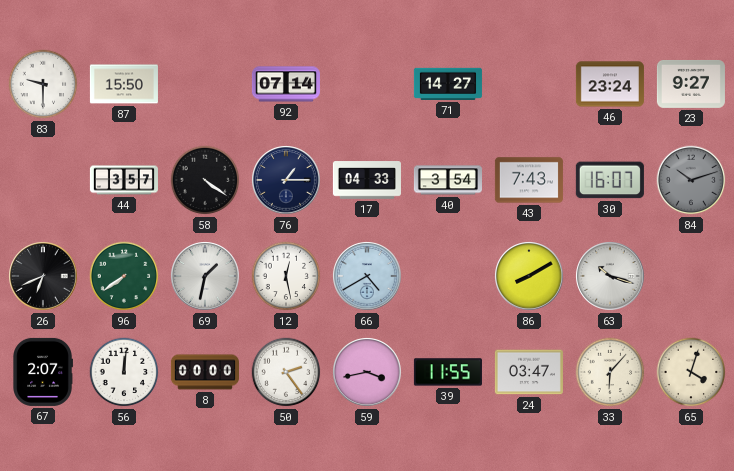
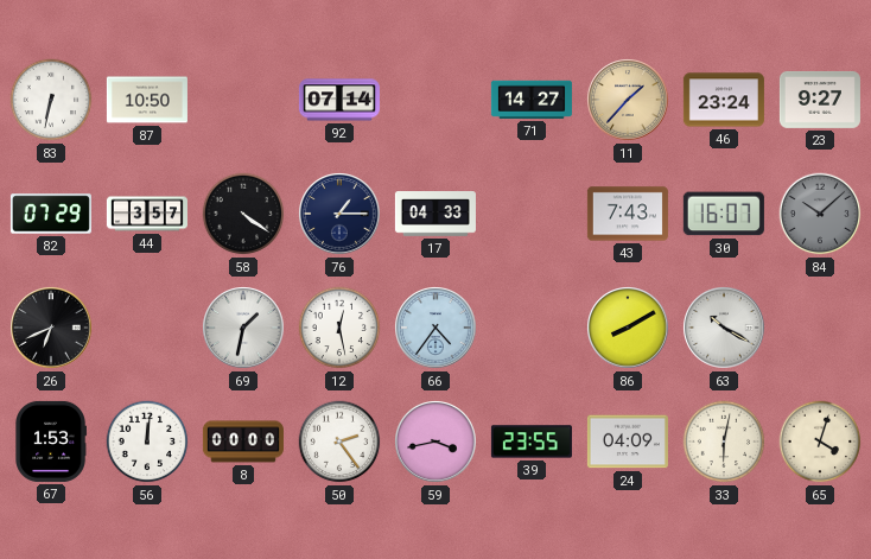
83: 9:30 -> 6:32
87: 15:50 -> 10:50
11: none -> 1:37
82: none -> 07:29
40: 3:54 -> none
84: 10:12 -> 10:08
96: 7:39 -> none
66: 4:40 -> 4:36
63: 10:18 -> 10:20
67: 2:07 -> 1:53
39: 11:55 -> 23:55
24: 03:47 -> 04:09
33: 6:07 -> 6:02
